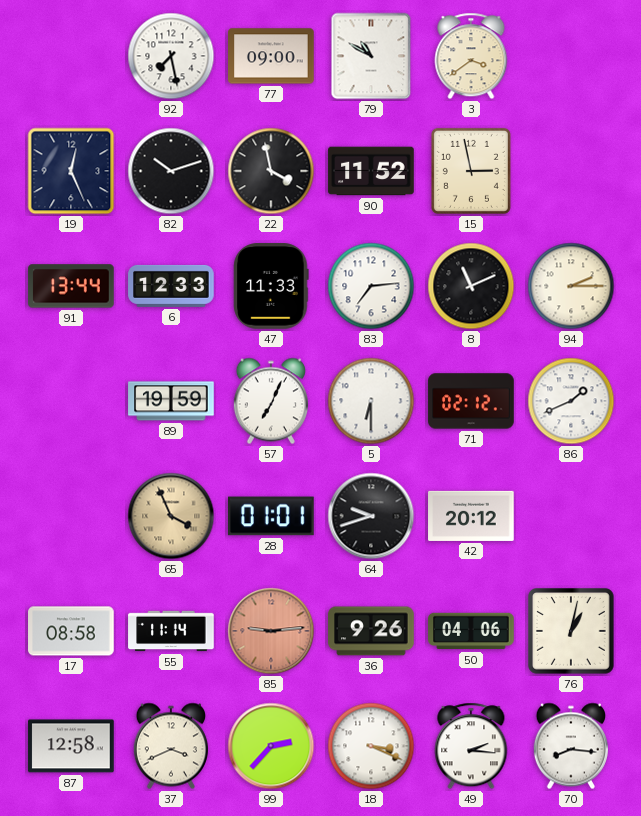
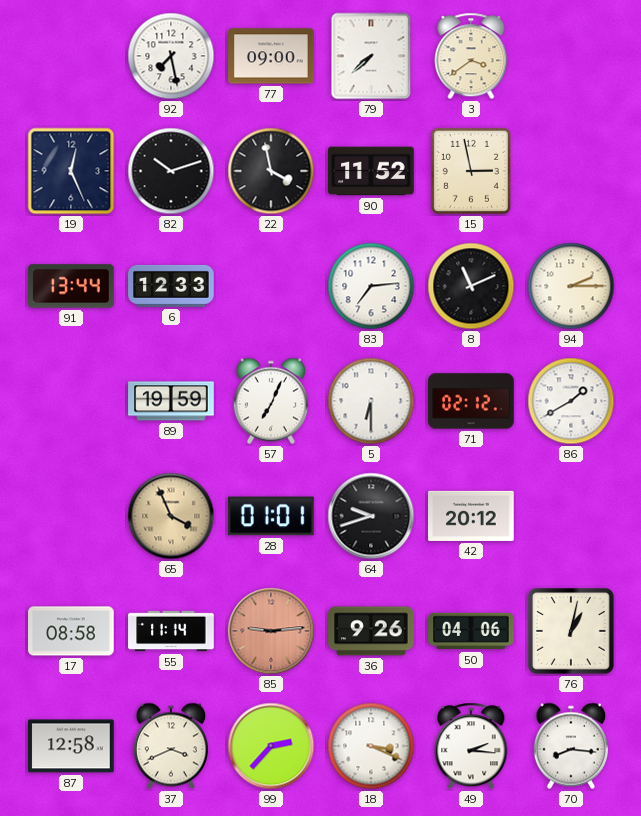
79: 10:50 -> 7:38
47: 11:33 -> none
86: 1:41 -> 1:40
